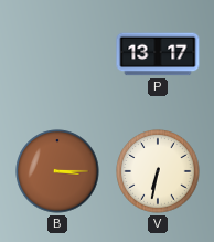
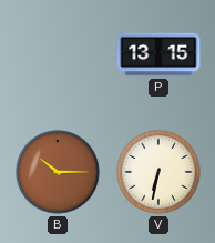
P: 13:17 -> 13:15
B: 3:15 -> 10:15
